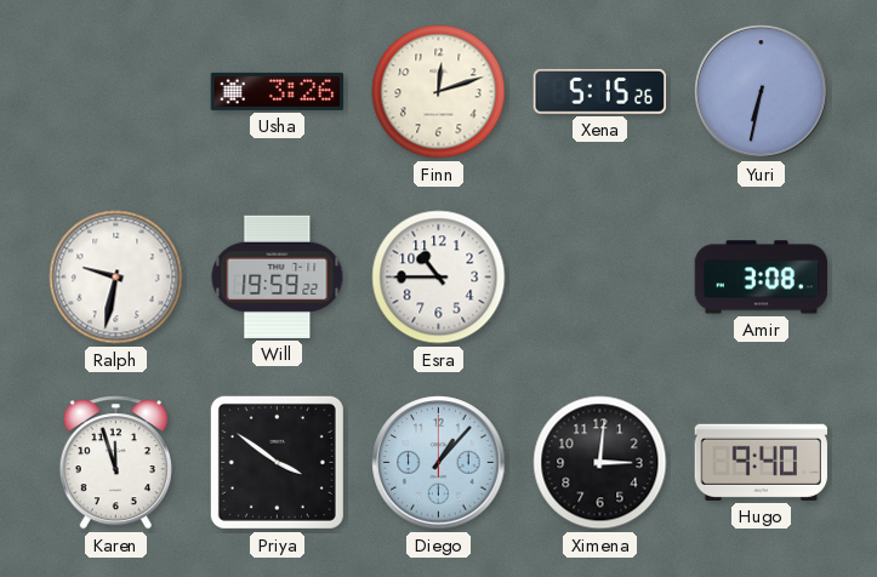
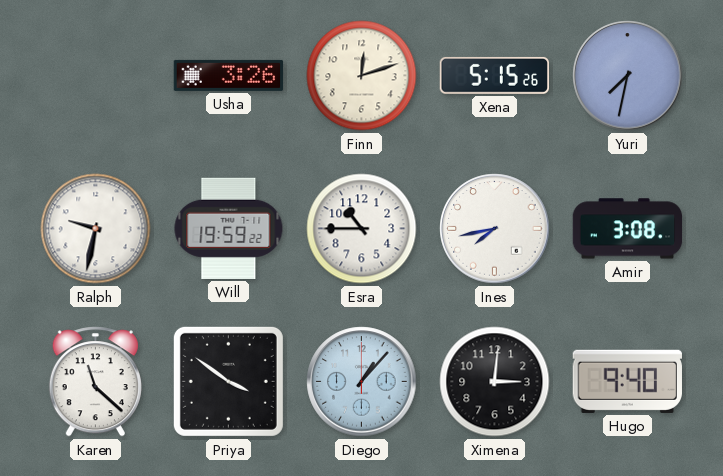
Yuri: 6:32 -> 7:32
Ines: none -> 7:43
Karen: 11:57 -> 11:22
